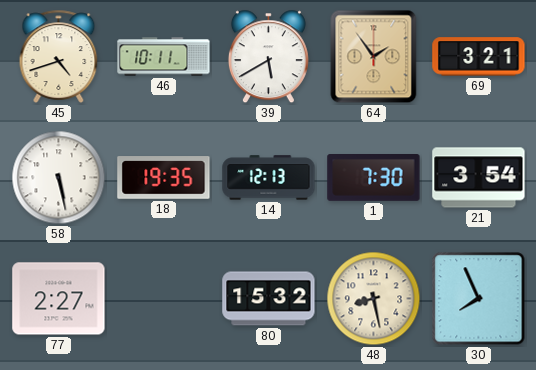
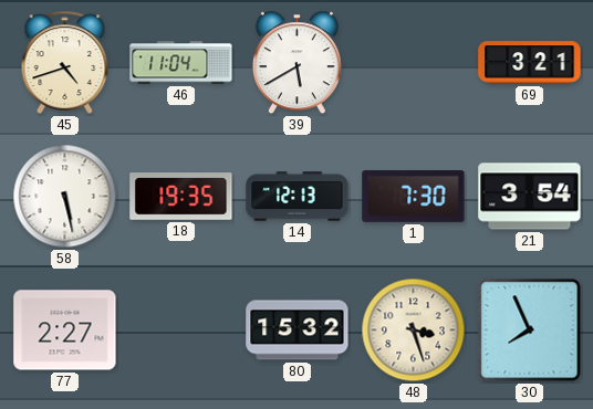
46: 10:11 -> 11:04
64: 1:54 -> none
48: 8:28 -> 3:27
